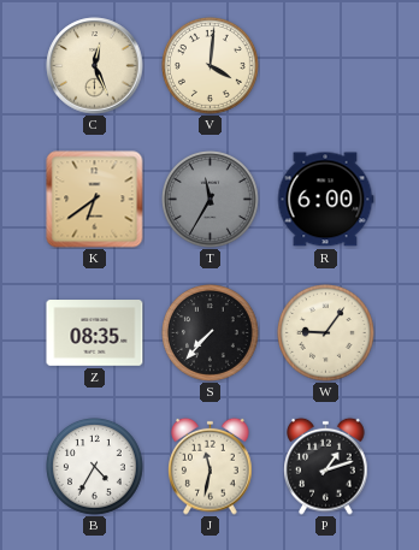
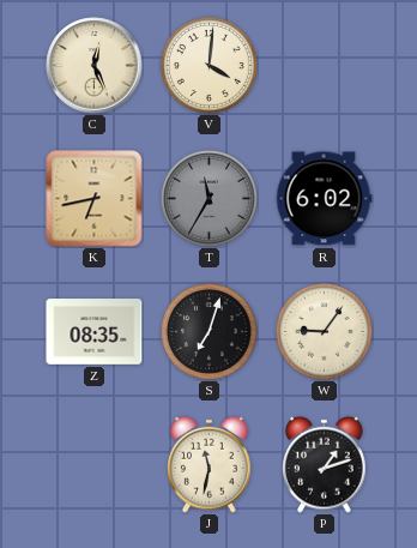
K: 6:39 -> 6:43
R: 6:00 -> 6:02
S: 7:37 -> 7:03
B: 4:35 -> none
